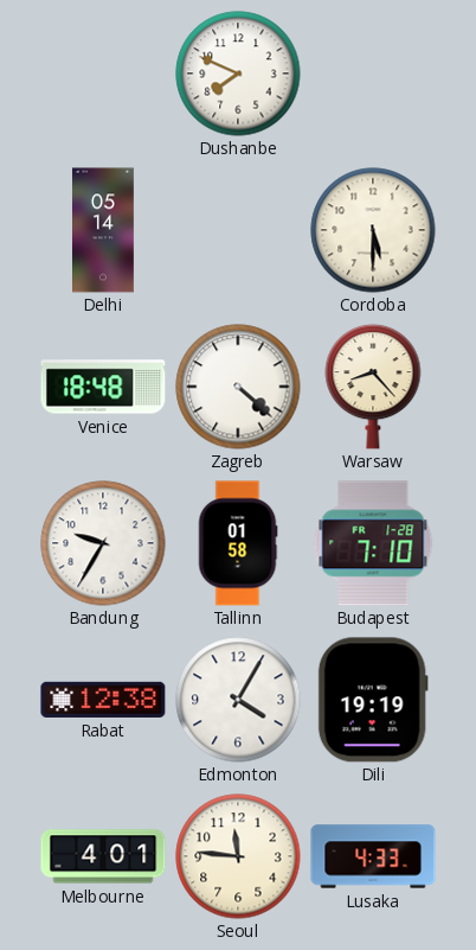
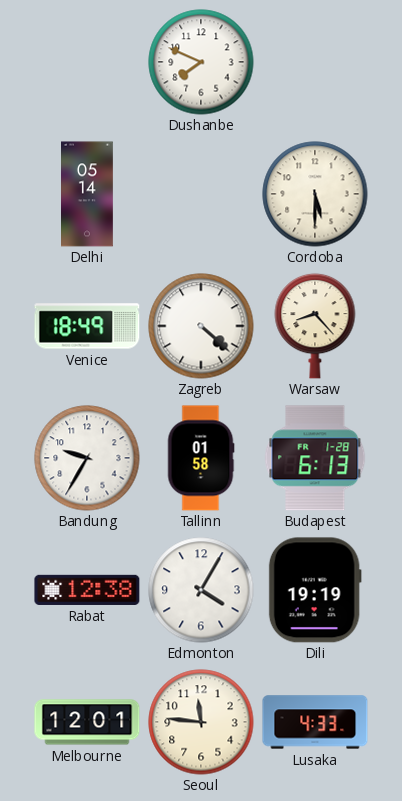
Venice: 18:48 -> 18:49
Budapest: 7:10 -> 6:13
Melbourne: 4:01 -> 12:01
